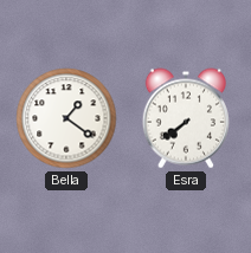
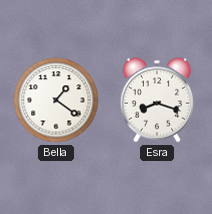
Esra: 7:39 -> 8:18
